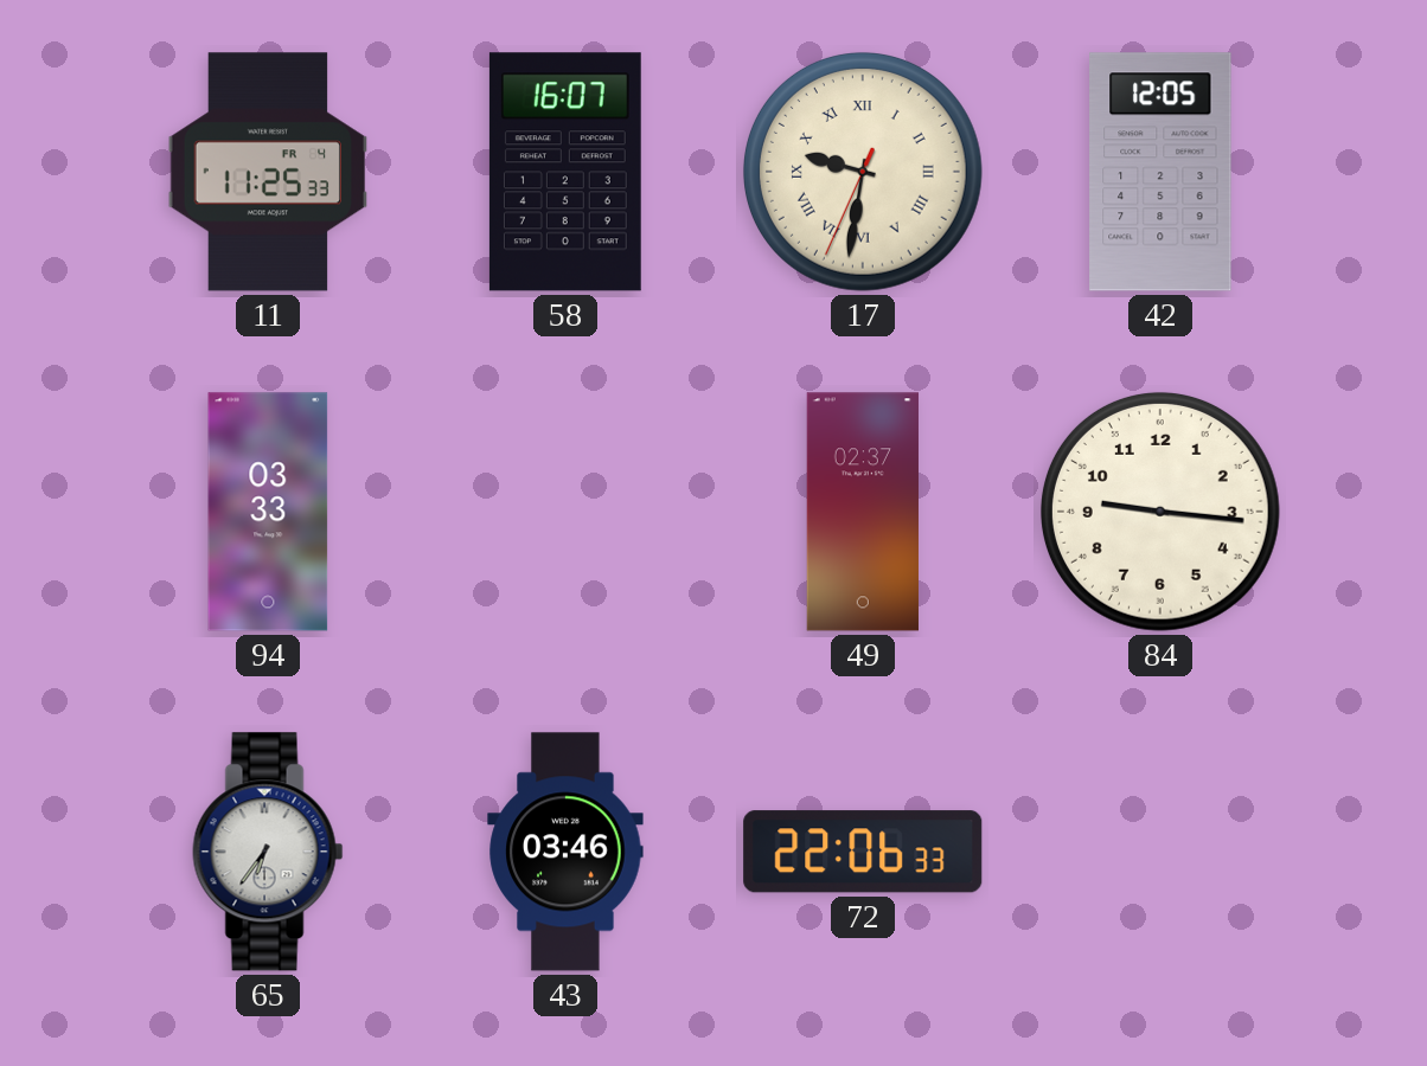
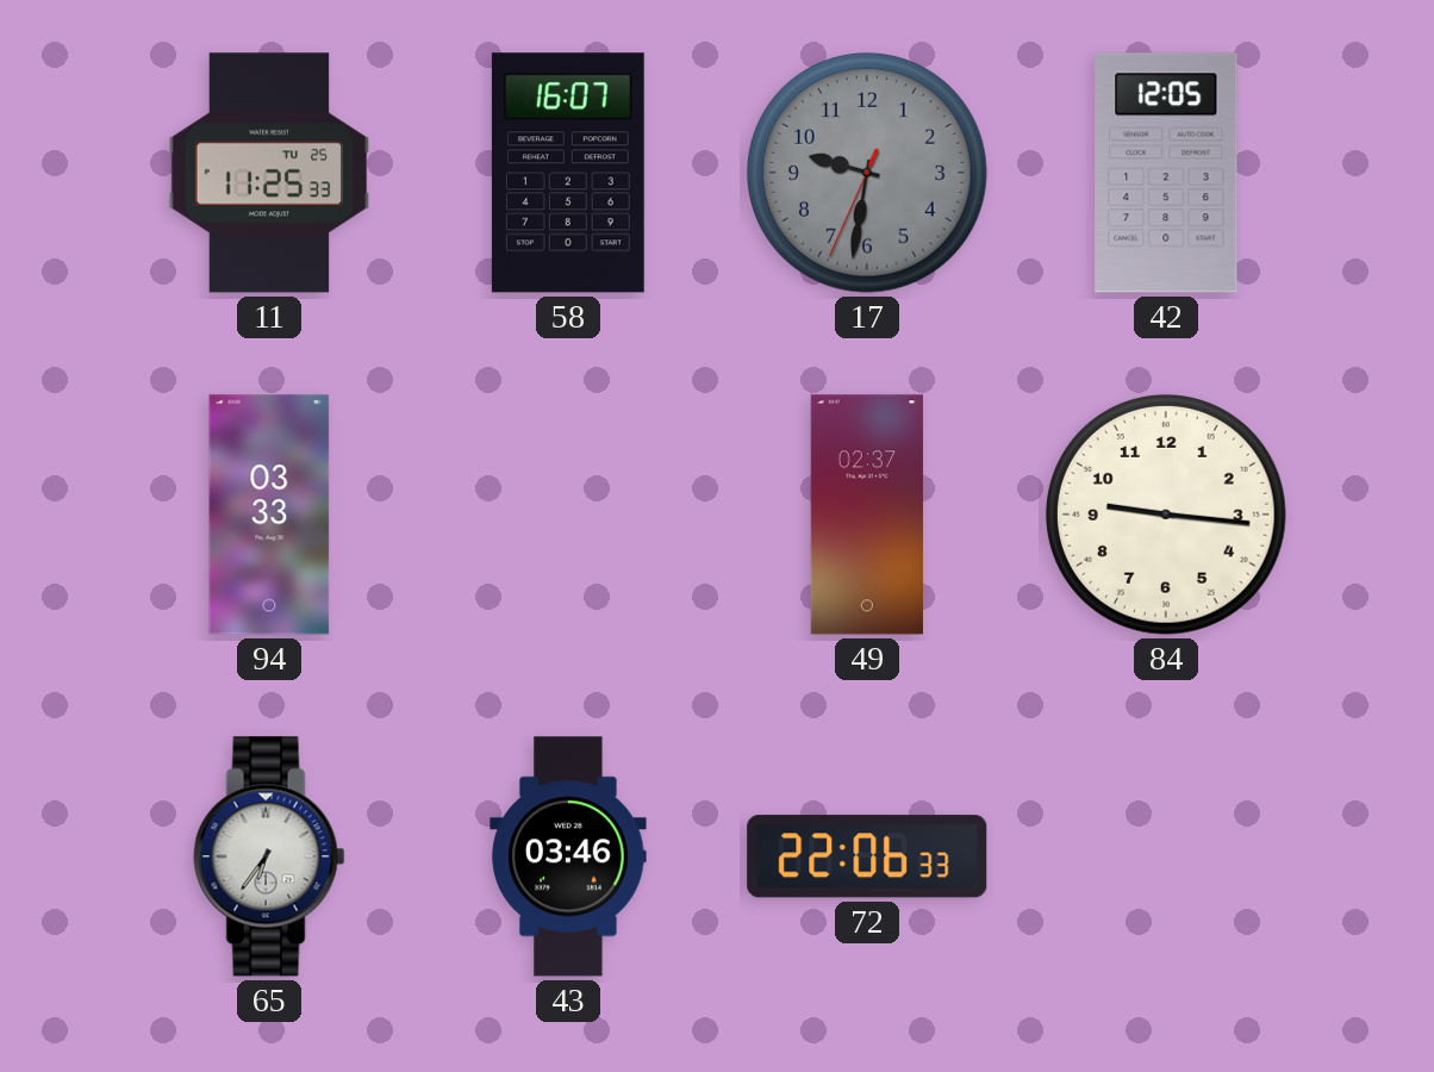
11 date: FR 4 -> TU 25
17 dial: cream -> grey
17 numerals: Roman -> Arabic
